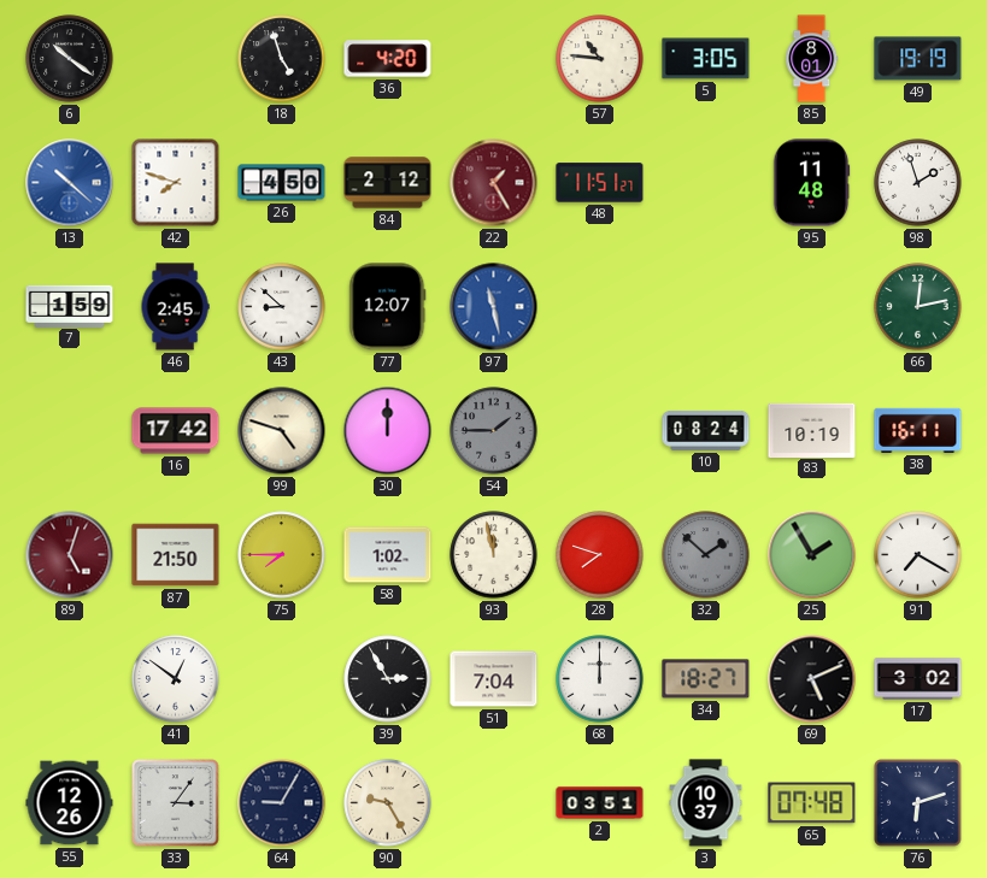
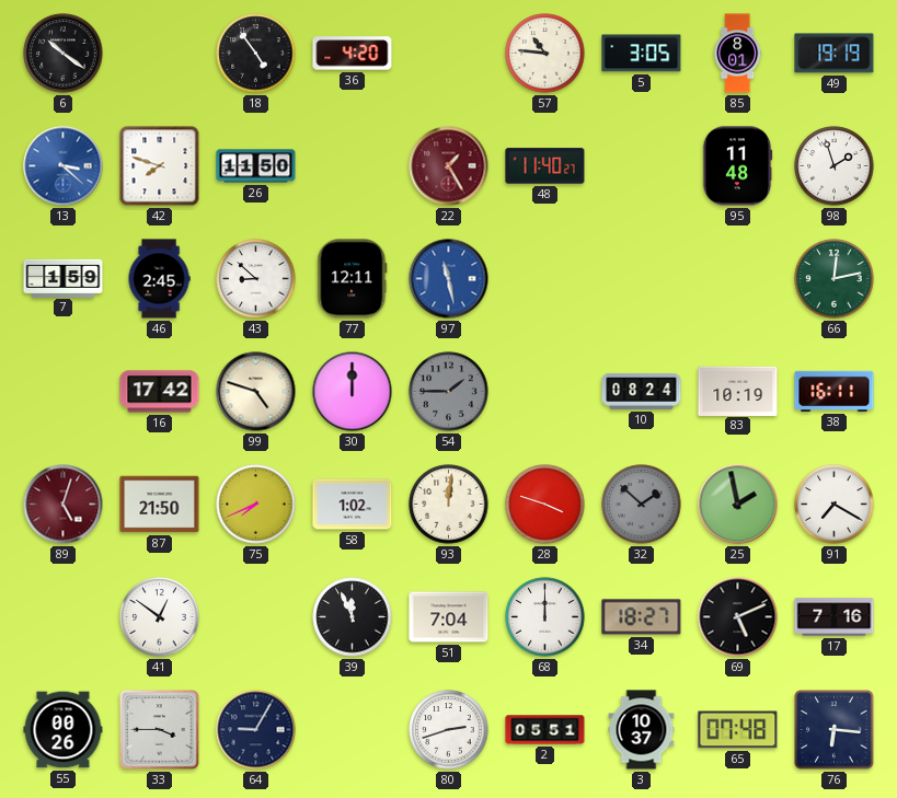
18: 4:57 -> 4:54
13: 10:22 -> 3:22
26: 4:50 -> 11:50
84: 2:12 -> none
48: 11:51 -> 11:40
77: 12:07 -> 12:11
75: 7:45 -> 7:41
93: 11:58 -> 12:01
28: 7:48 -> 3:48
25: 1:55 -> 1:58
39: 2:55 -> 11:56
17: 3:02 -> 7:16
55: 12:26 -> 00:26
33: 3:06 -> 3:45
90: 9:25 -> none
80: none -> 2:42
2: 03:51 -> 05:51
76: 6:12 -> 6:16
